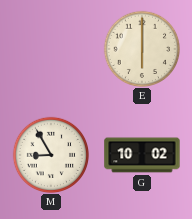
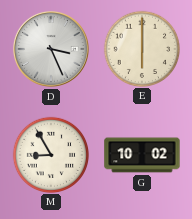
D: none -> 3:26
